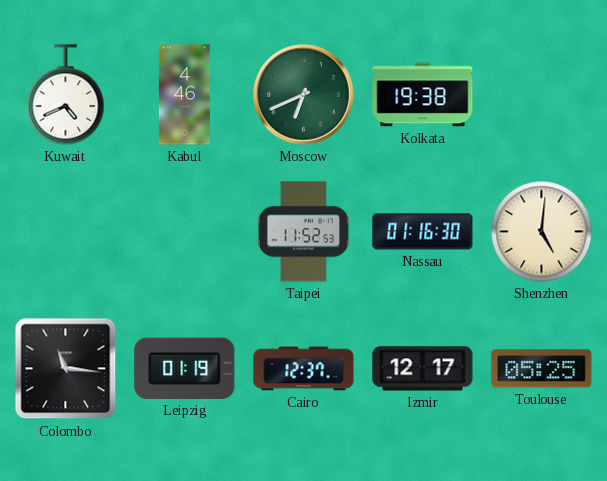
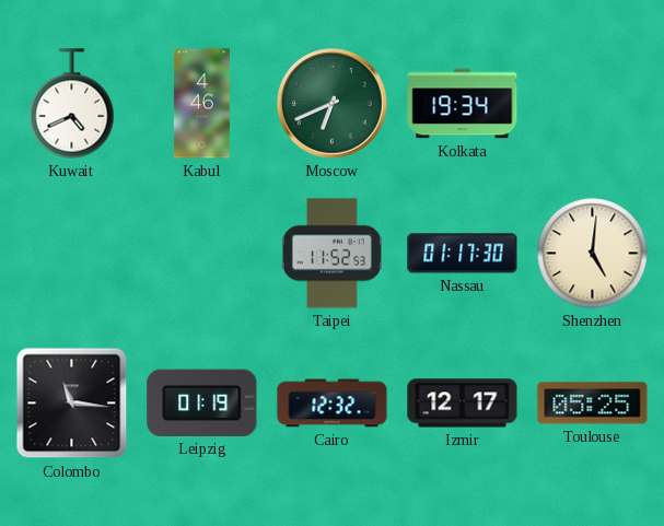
Kolkata: 19:38 -> 19:34
Nassau: 01:16 -> 01:17
Cairo: 12:37 -> 12:32
